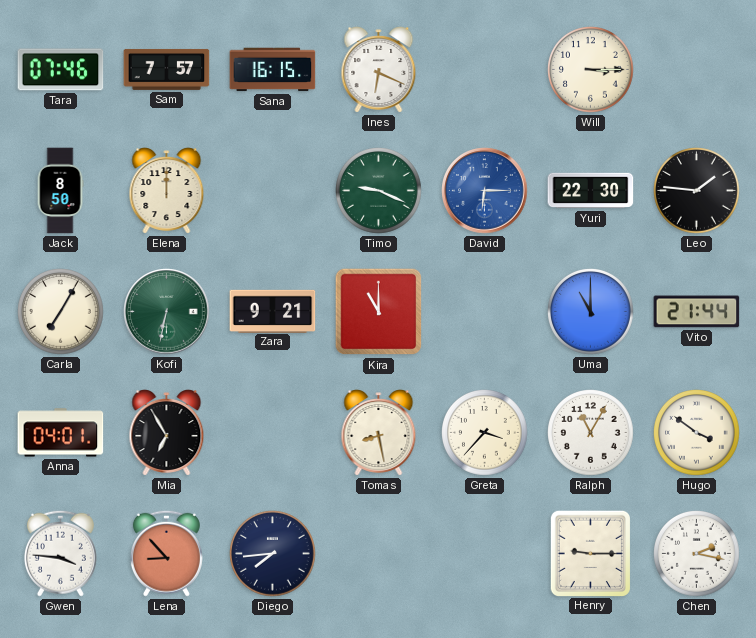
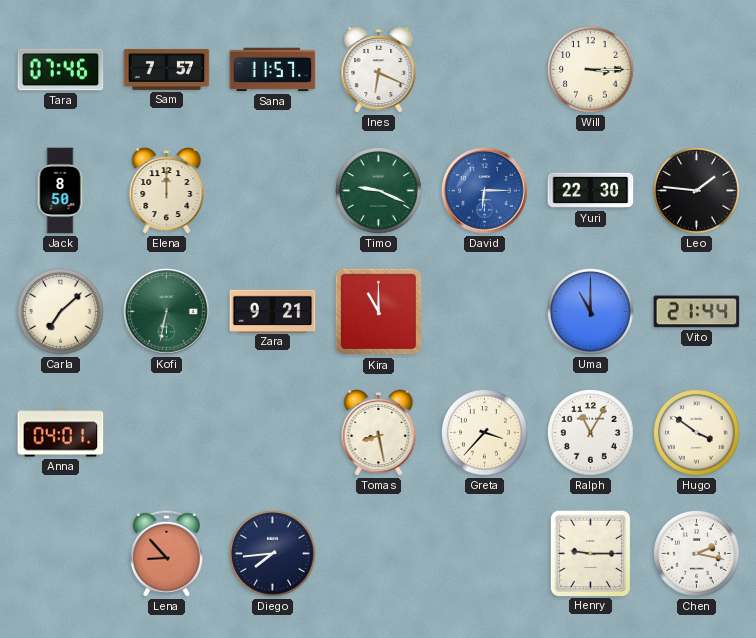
Sana: 16:15 -> 11:57
Carla: 7:05 -> 7:08
Mia: 6:55 -> none
Gwen: 3:46 -> none
